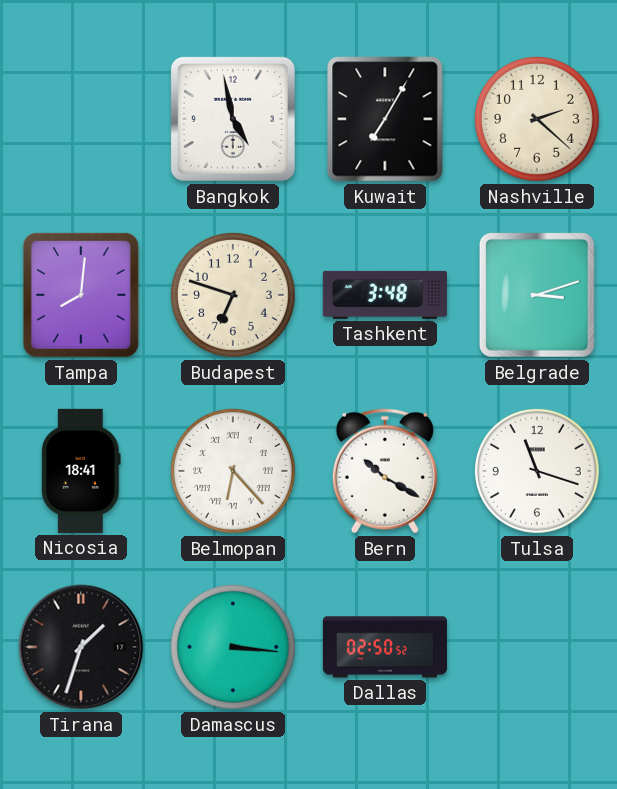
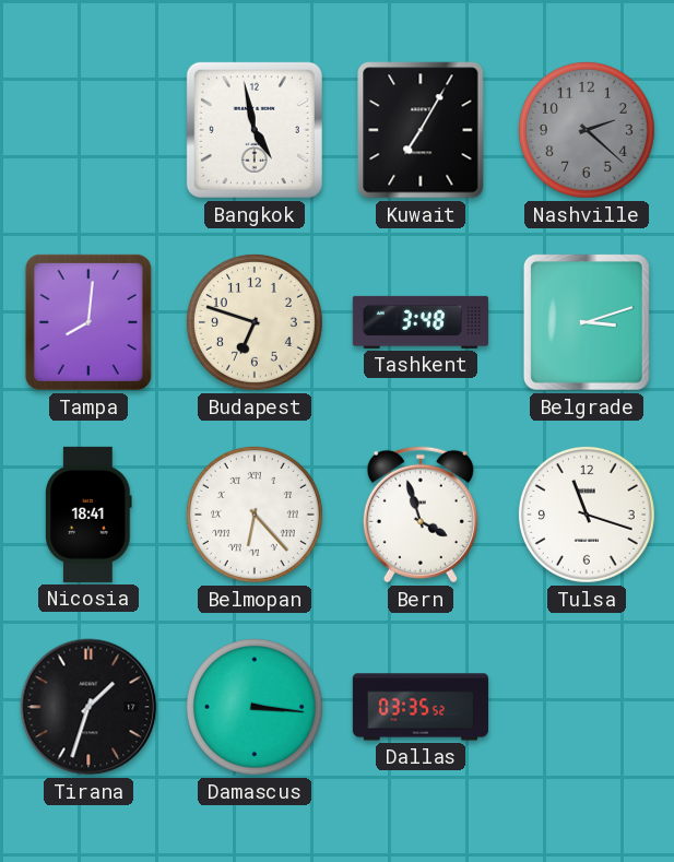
Nashville dial: cream -> grey
Bern: 10:20 -> 3:57
Dallas: 02:50 -> 03:35
